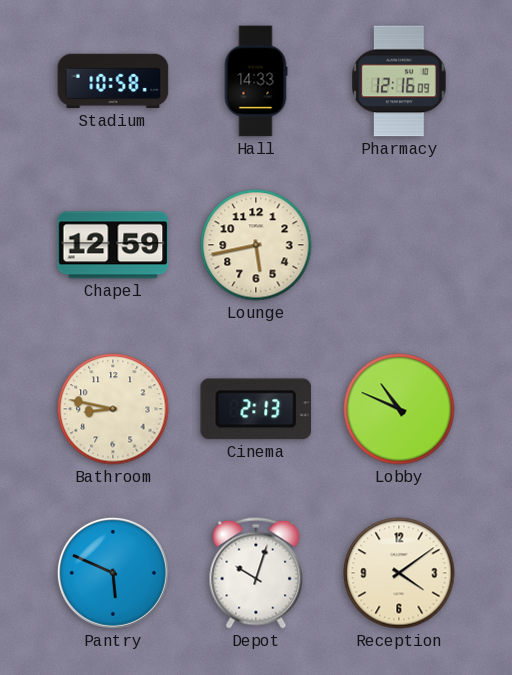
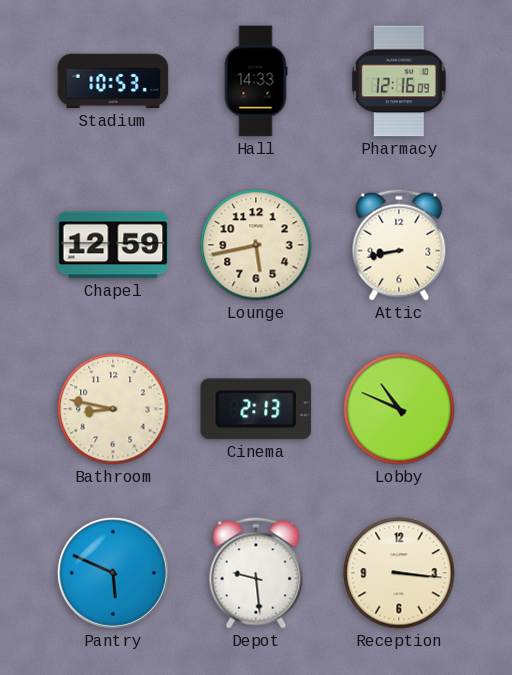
Stadium: 10:58 -> 10:53
Attic: none -> 8:43
Depot: 10:03 -> 9:29
Reception: 4:09 -> 3:16
